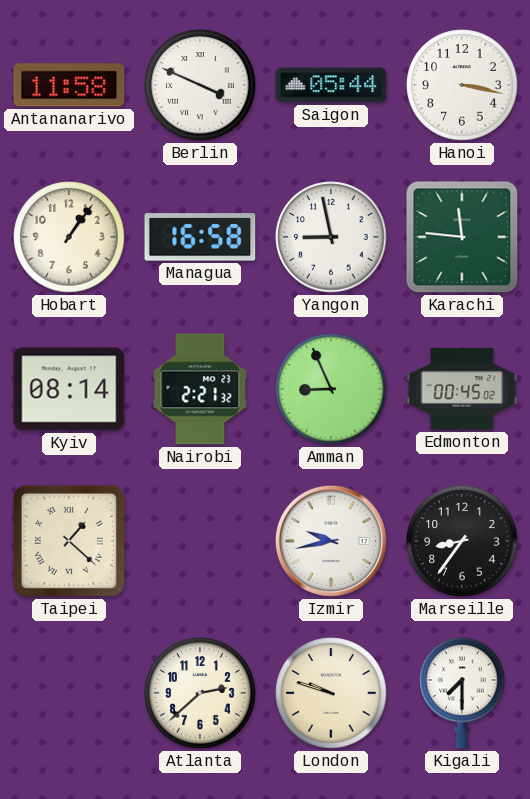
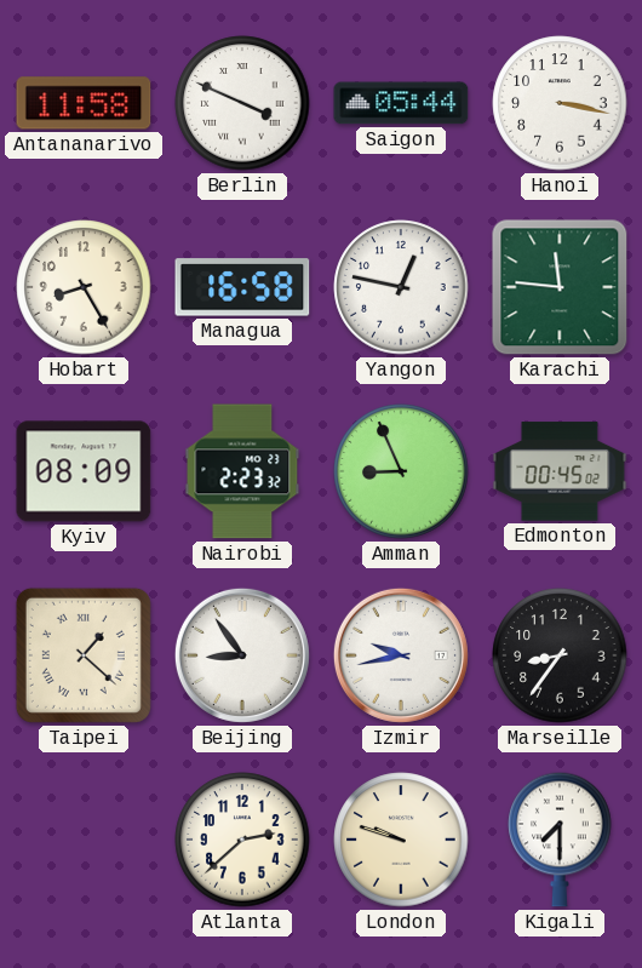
Hobart: 1:06 -> 8:25
Yangon: 8:58 -> 12:47
Kyiv: 08:14 -> 08:09
Nairobi: 2:21 -> 2:23
Beijing: none -> 8:54
